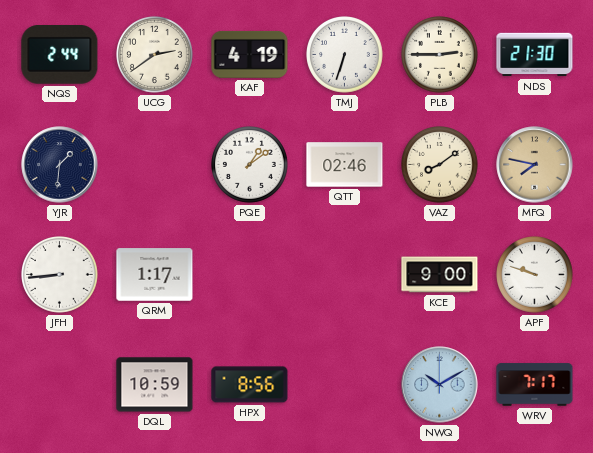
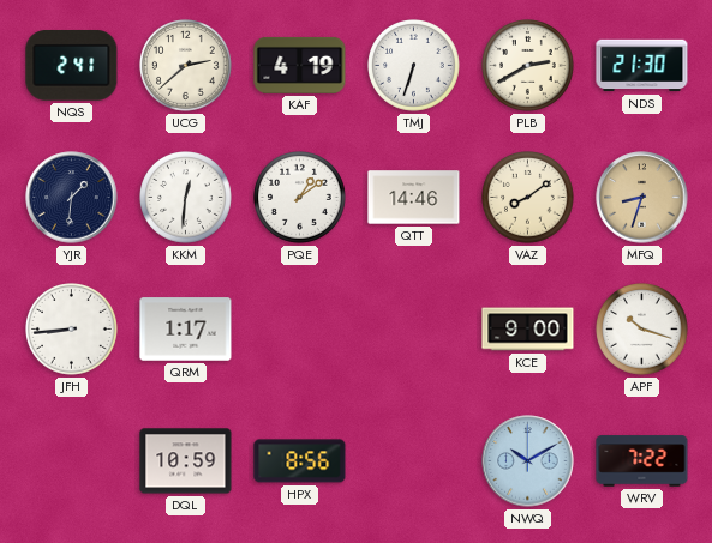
NQS: 2:44 -> 2:41
UCG: 2:39 -> 2:38
PLB: 2:45 -> 2:40
KKM: none -> 12:31
QTT: 02:46 -> 14:46
MFQ: 7:47 -> 8:33
APF: 9:48 -> 10:18
WRV: 7:17 -> 7:22
